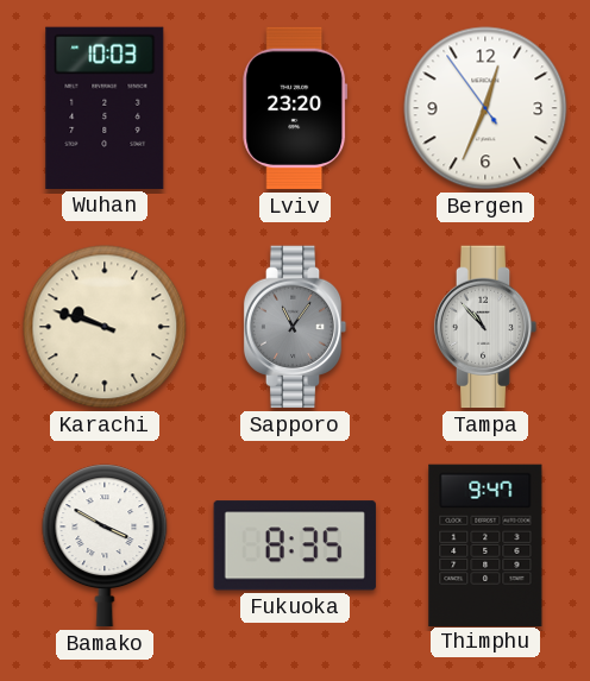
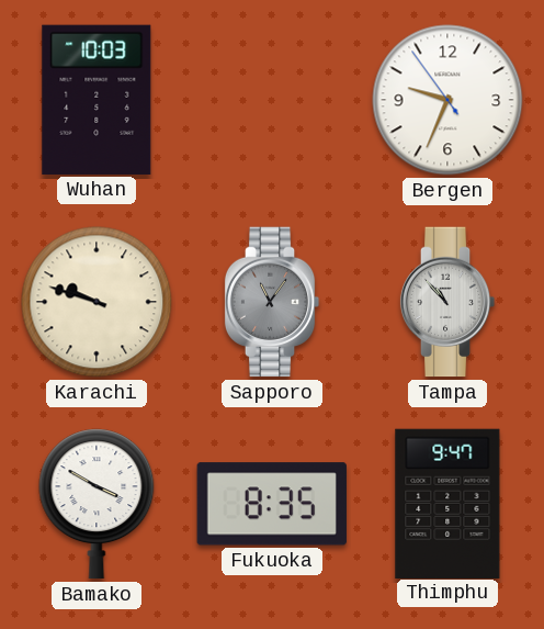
Lviv: 23:20 -> none
Bergen: 12:33 -> 9:33
